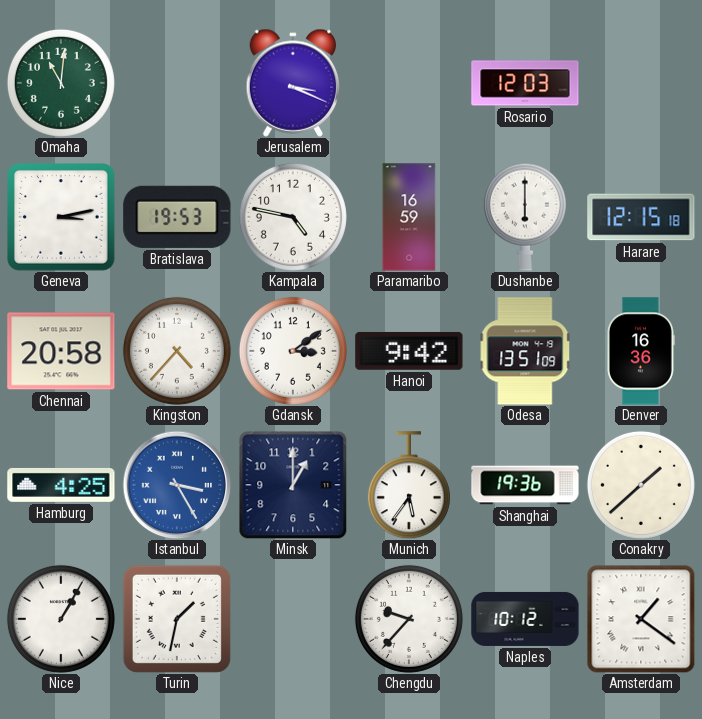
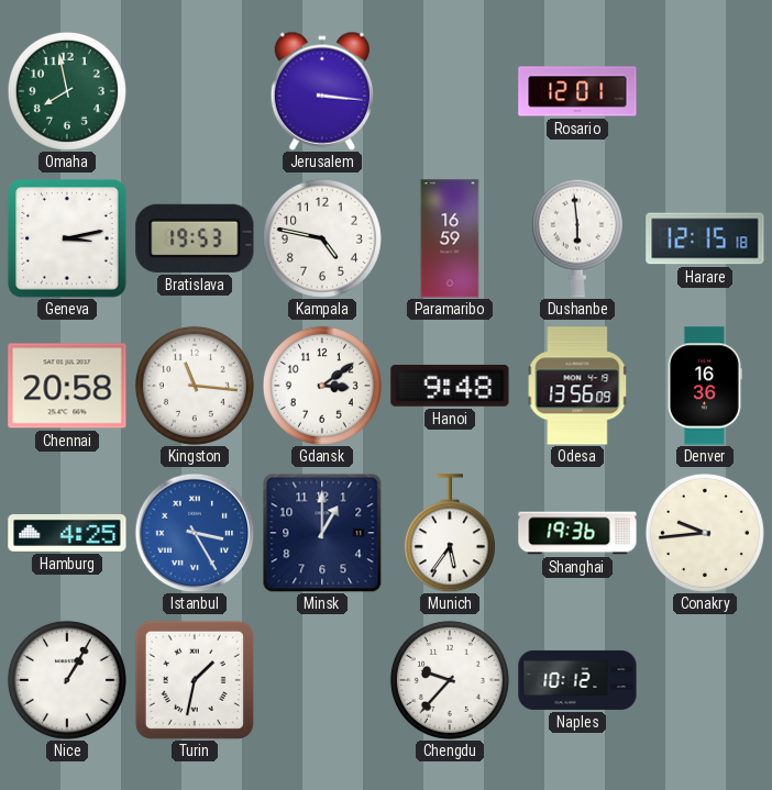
Omaha: 11:01 -> 7:58
Jerusalem: 3:19 -> 3:16
Rosario: 12:03 -> 12:01
Dushanbe: 6:00 -> 5:59
Kingston: 4:37 -> 11:16
Hanoi: 9:42 -> 9:48
Odesa: 13:51 -> 13:56
Conakry: 1:38 -> 9:44
Amsterdam: 1:21 -> none
